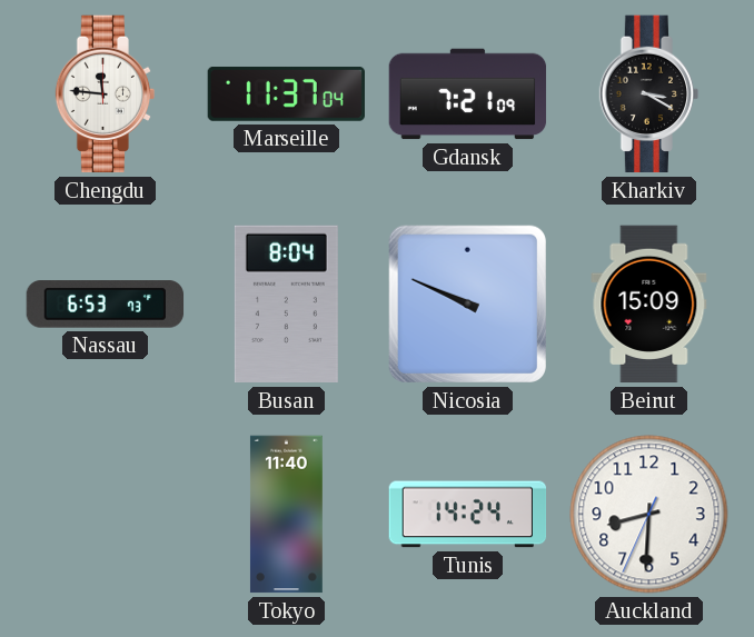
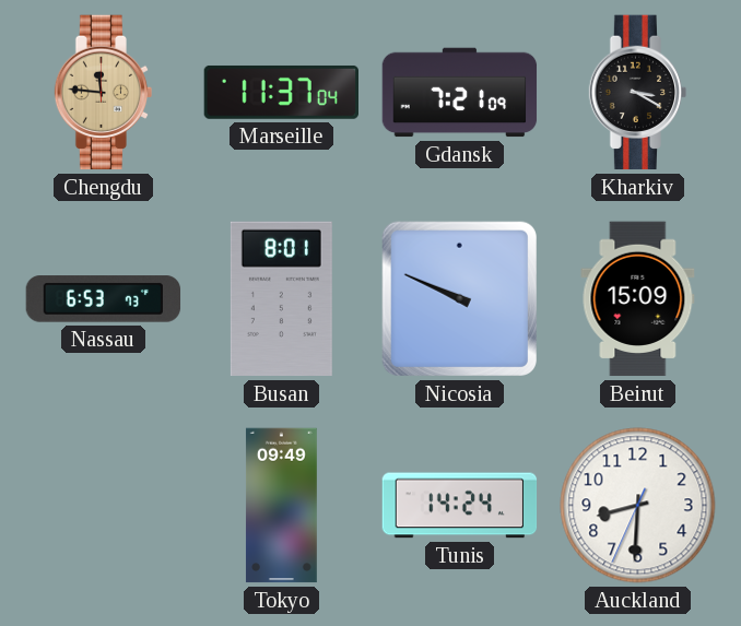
Chengdu dial: white -> champagne
Busan: 8:04 -> 8:01
Tokyo: 11:40 -> 09:49
